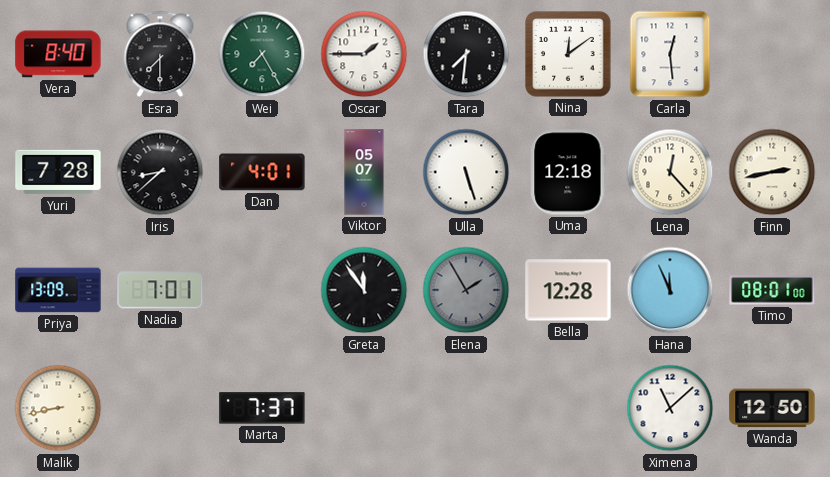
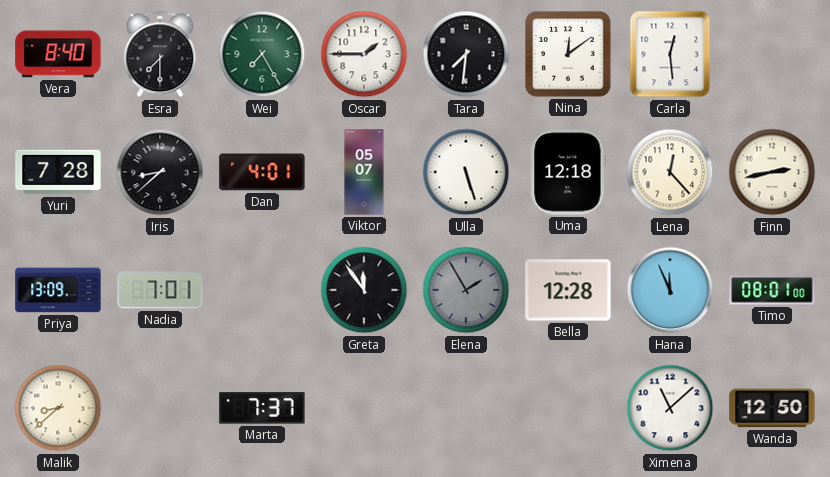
Malik: 8:43 -> 8:38
